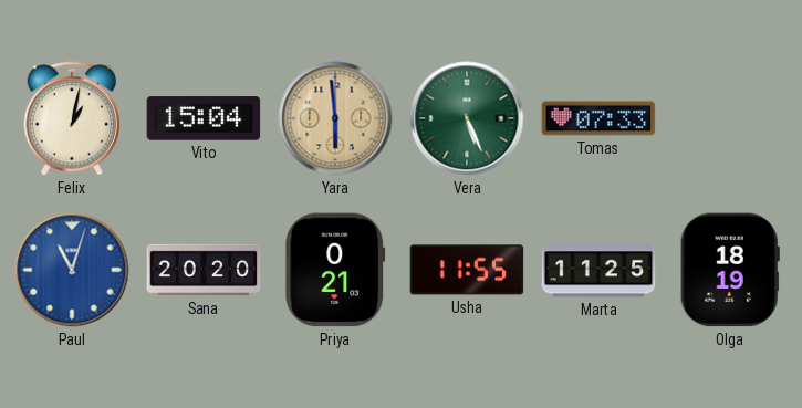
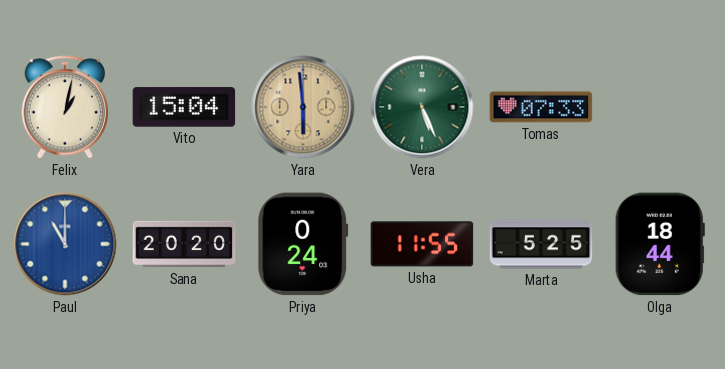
Paul: 11:03 -> 11:00
Priya: 0:21 -> 0:24
Marta: 11:25 -> 5:25
Olga: 18:19 -> 18:44
